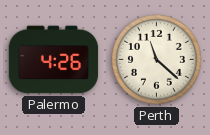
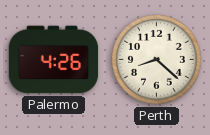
Perth: 11:22 -> 8:22
